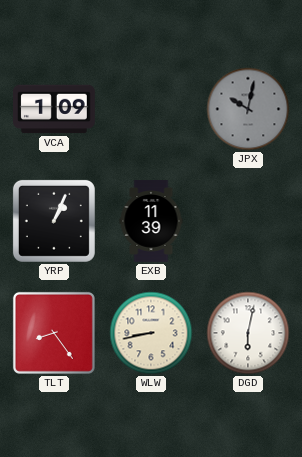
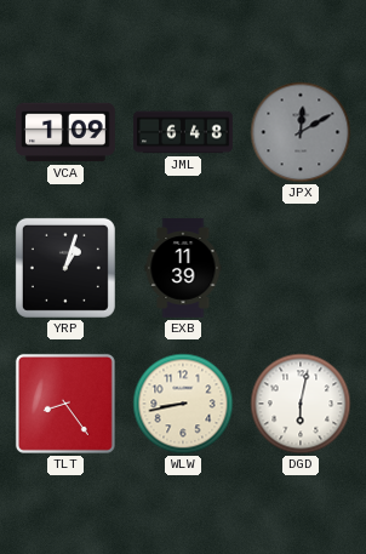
JML: none -> 6:48
JPX: 10:02 -> 12:10
YRP: 1:04 -> 1:03
